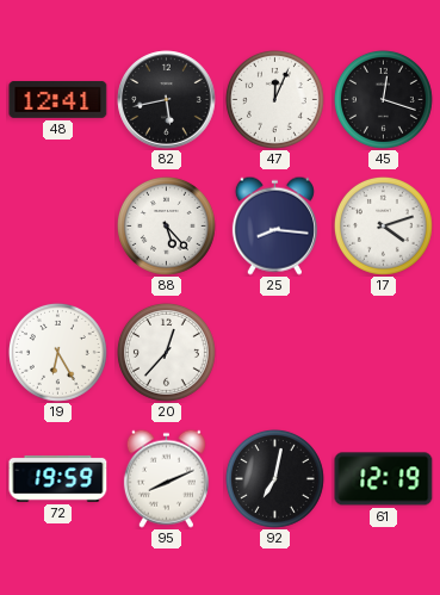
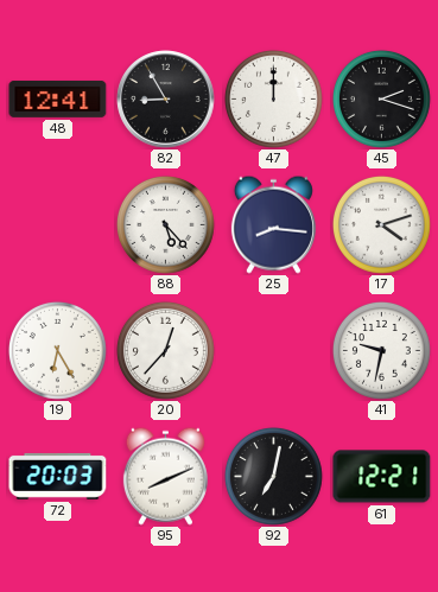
82: 5:43 -> 8:55
47: 12:04 -> 12:00
45: 12:18 -> 2:18
41: none -> 9:32
72: 19:59 -> 20:03
61: 12:19 -> 12:21
